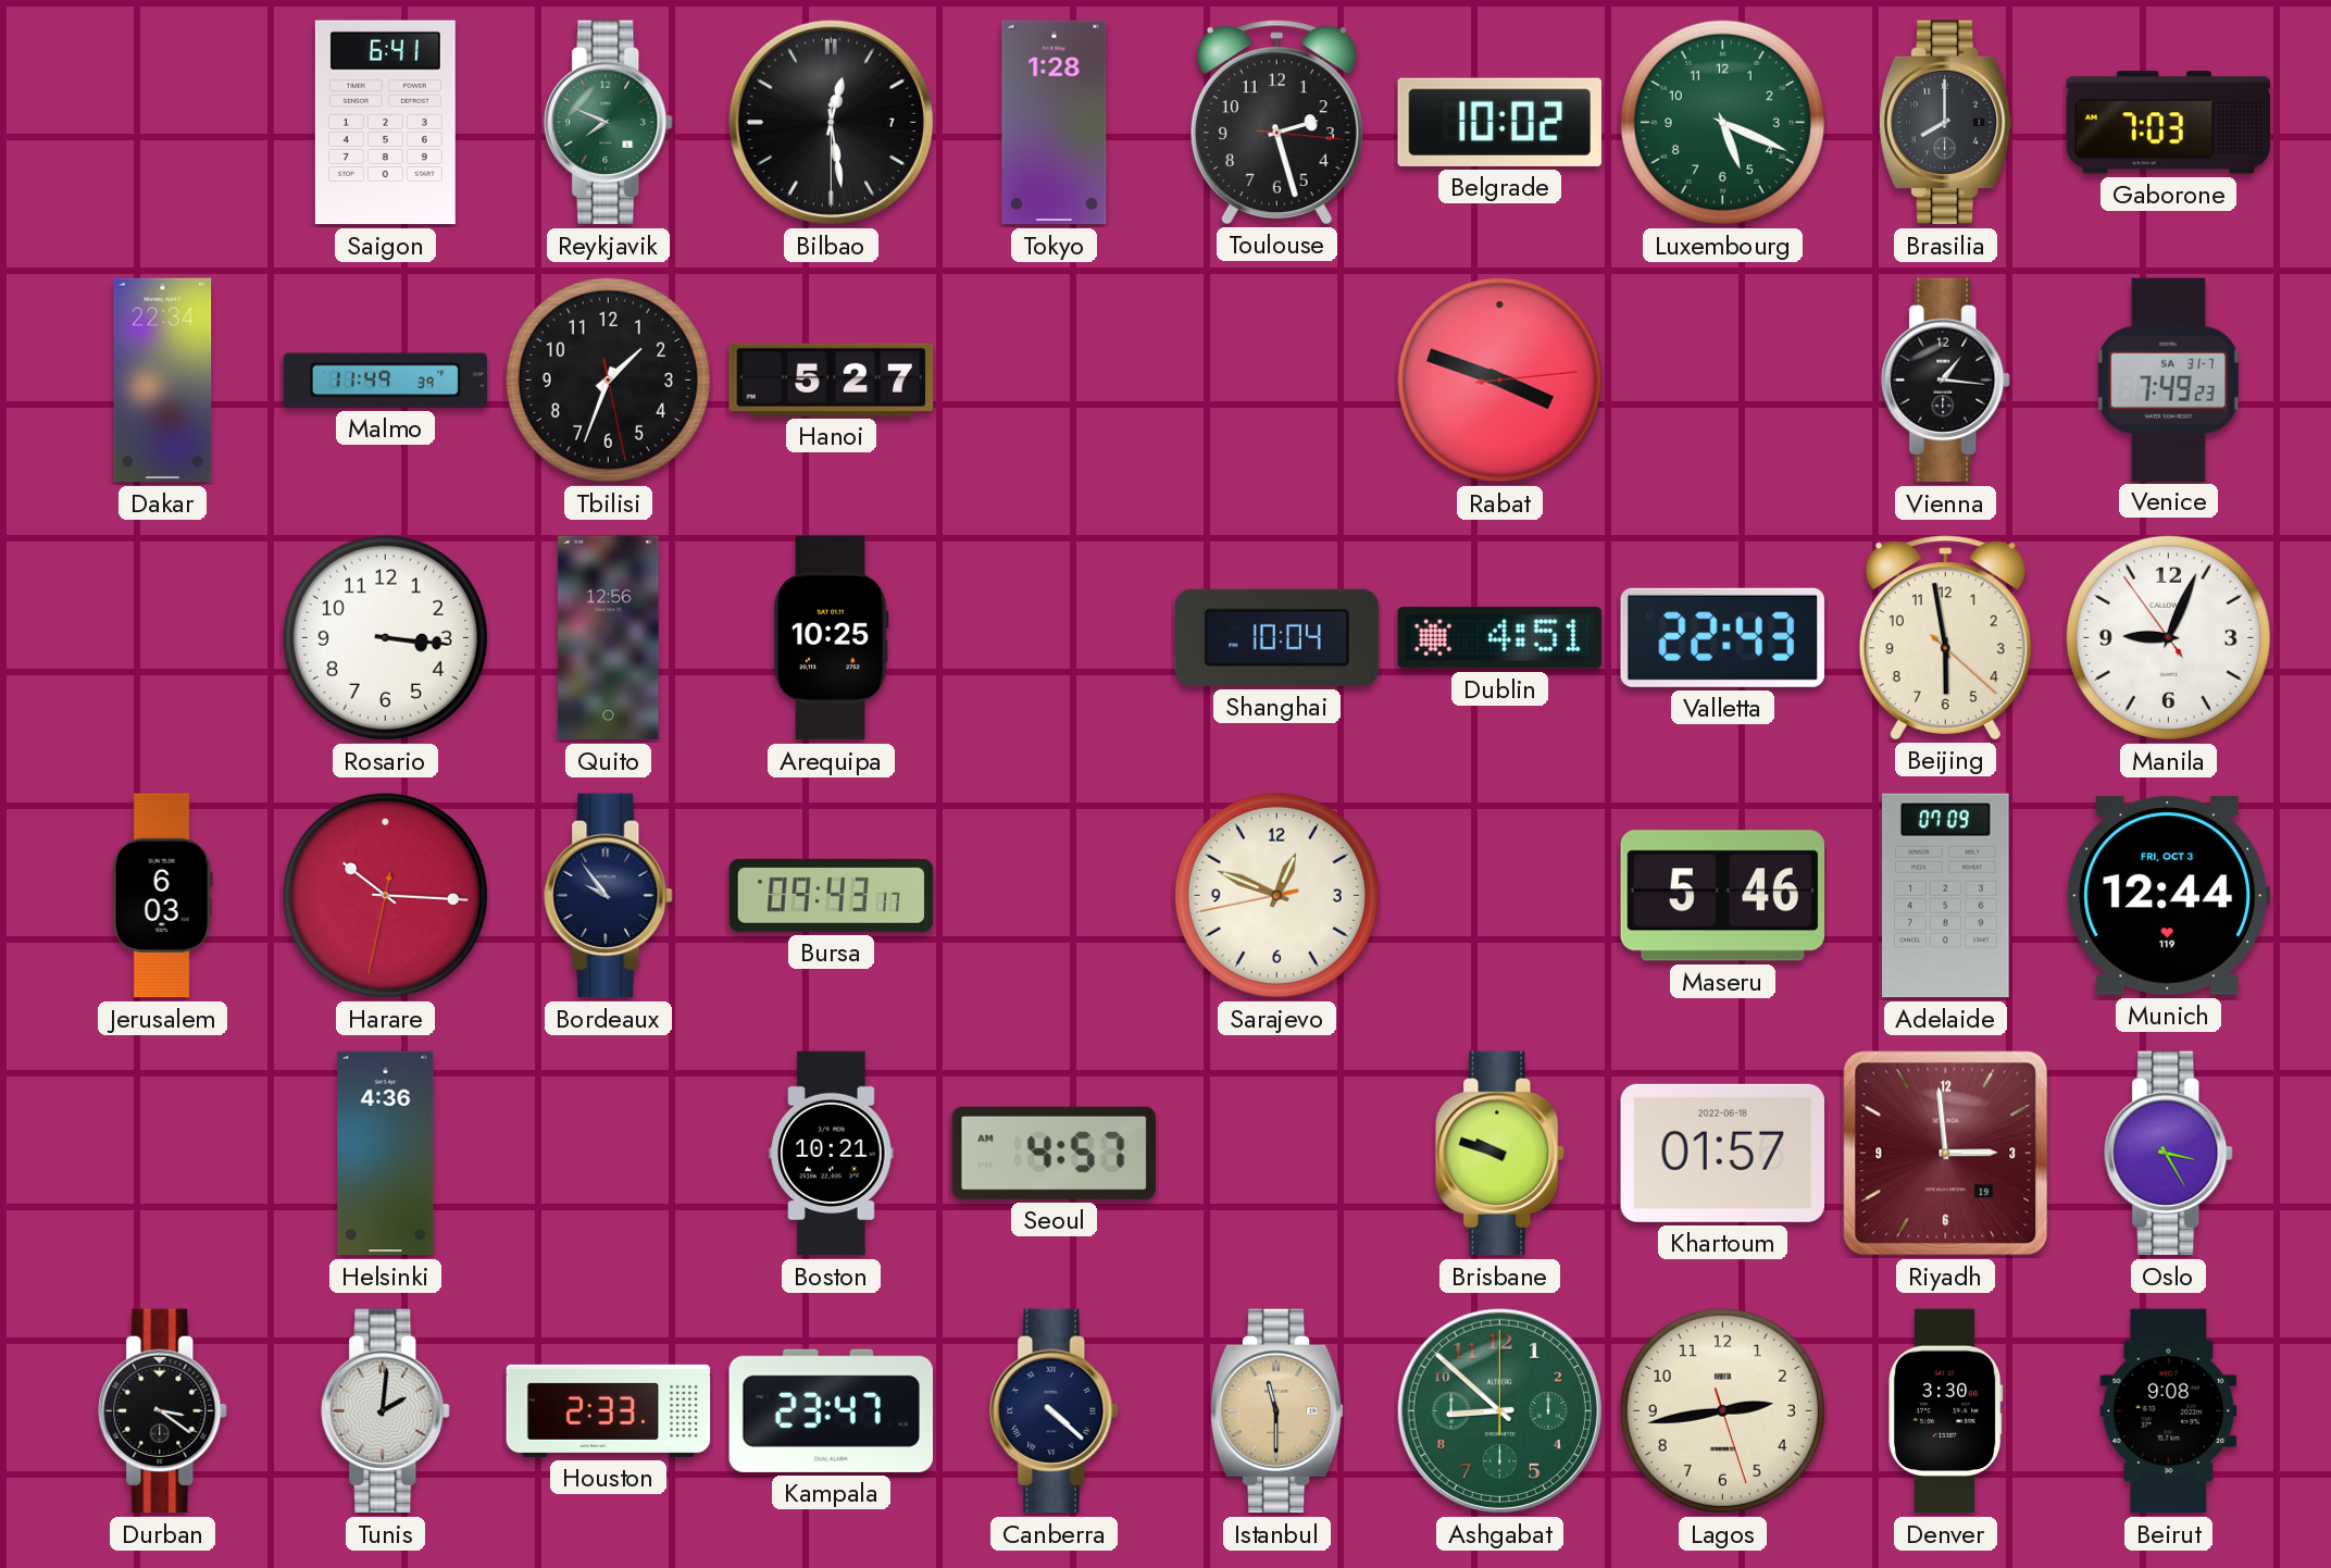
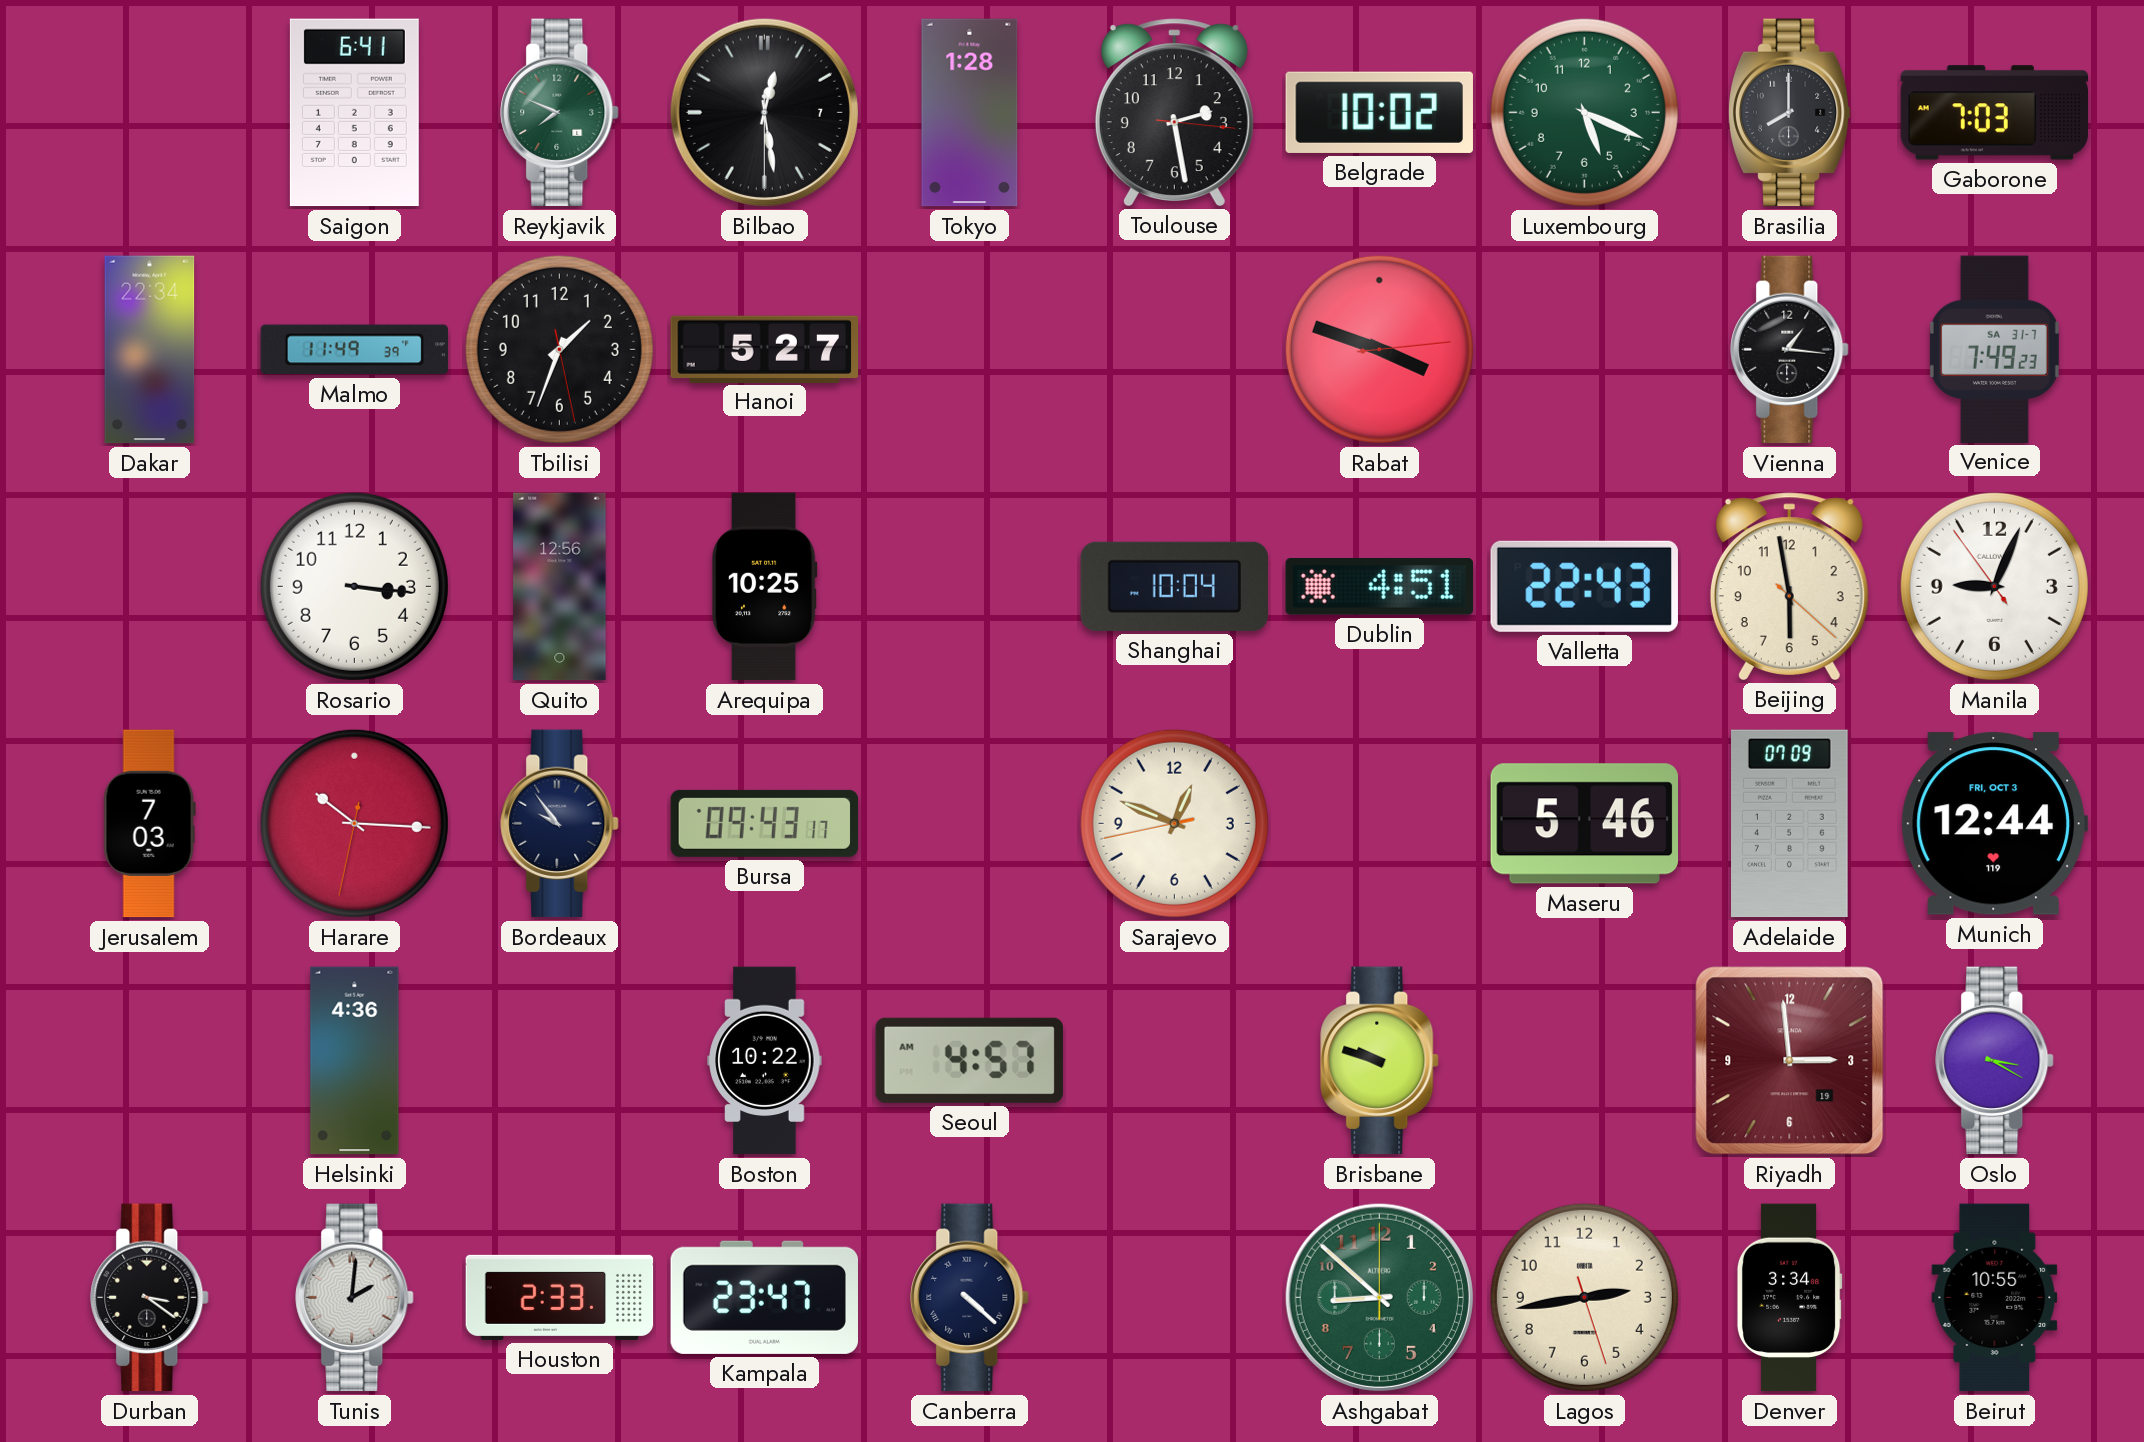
Toulouse: 2:27 -> 2:28
Jerusalem: 6:03 -> 7:03
Boston: 10:21 -> 10:22
Khartoum: 01:57 -> none
Oslo: 3:25 -> 3:20
Istanbul: 11:30 -> none
Denver: 3:30 -> 3:34
Beirut: 9:08 -> 10:55
